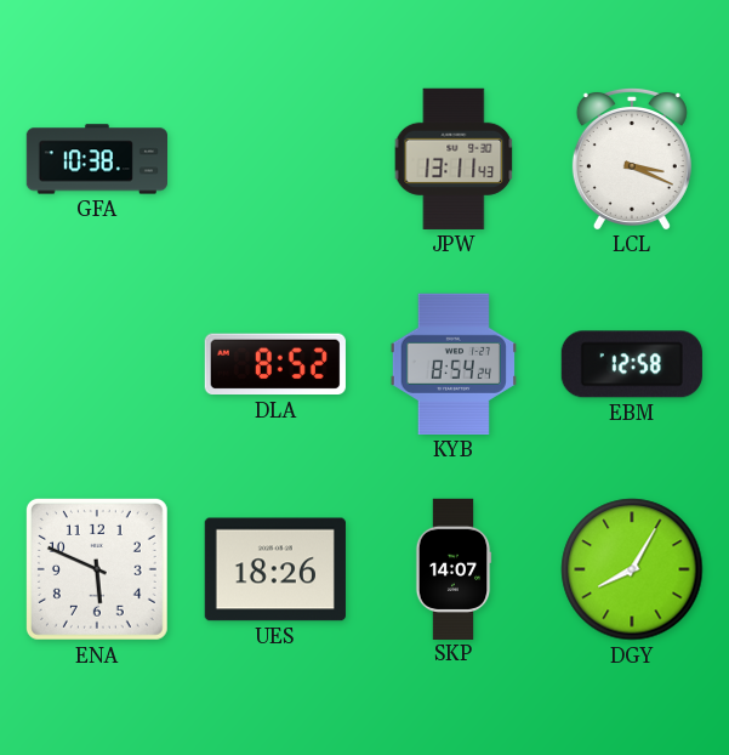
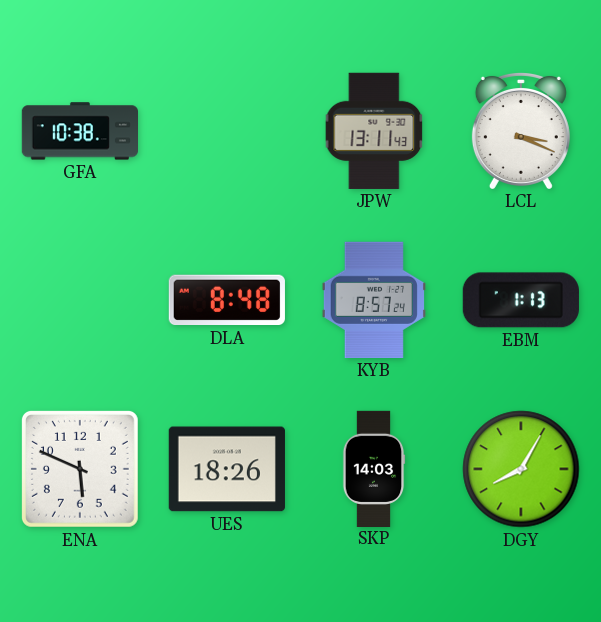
DLA: 8:52 -> 8:48
KYB: 8:54 -> 8:57
EBM: 12:58 -> 1:13
SKP: 14:07 -> 14:03
